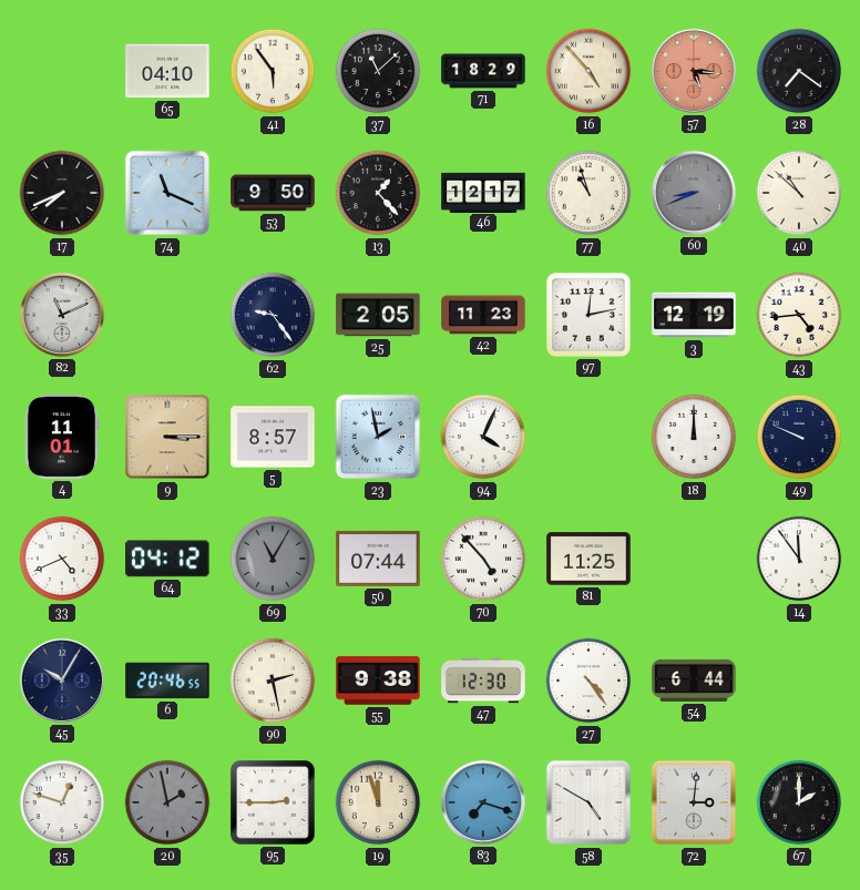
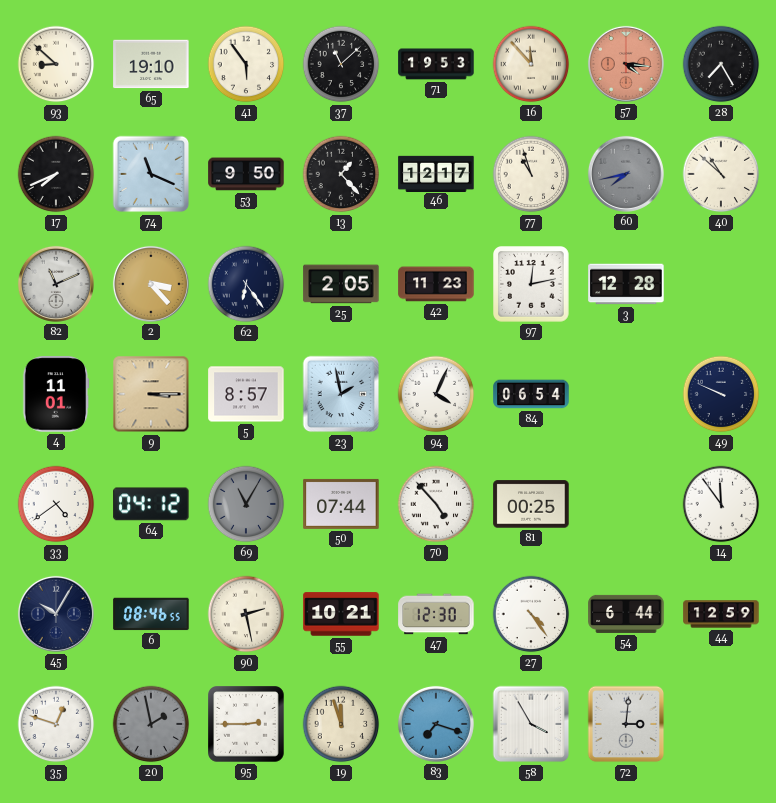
93: none -> 8:52
65: 04:10 -> 19:10
71: 18:29 -> 19:53
16: 4:53 -> 11:53
57: 5:16 -> 4:16
28: 7:21 -> 7:25
60: 8:41 -> 7:43
2: none -> 3:23
62: 9:24 -> 6:24
3: 12:19 -> 12:28
43: 4:44 -> none
84: none -> 06:54
18: 12:00 -> none
33: 4:41 -> 4:39
81: 11:25 -> 00:25
6: 20:46 -> 08:46
55: 9:38 -> 10:21
44: none -> 12:59
58: 4:50 -> 3:55
67: 2:00 -> none
